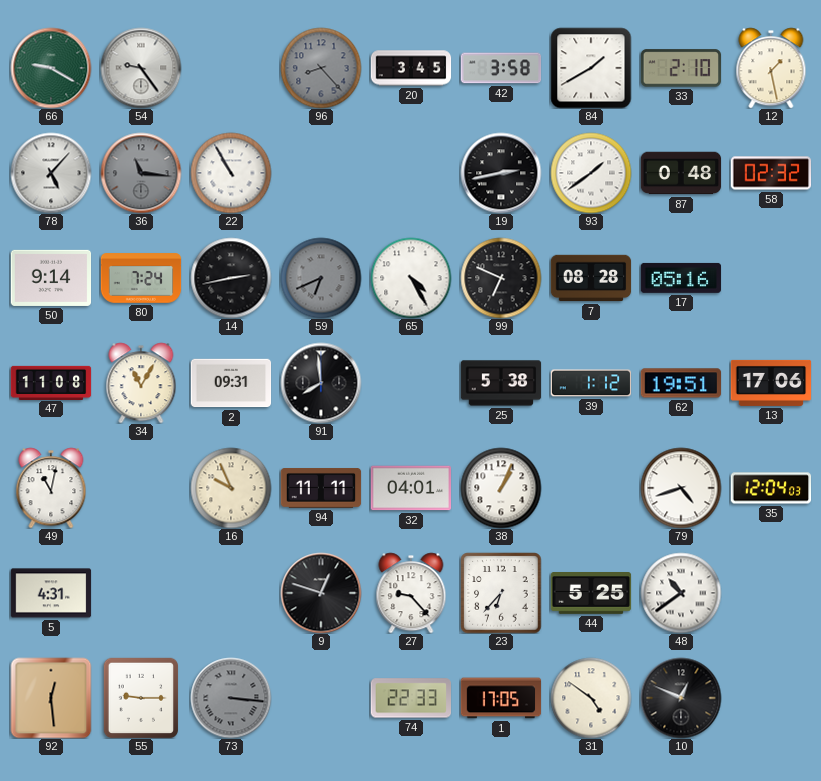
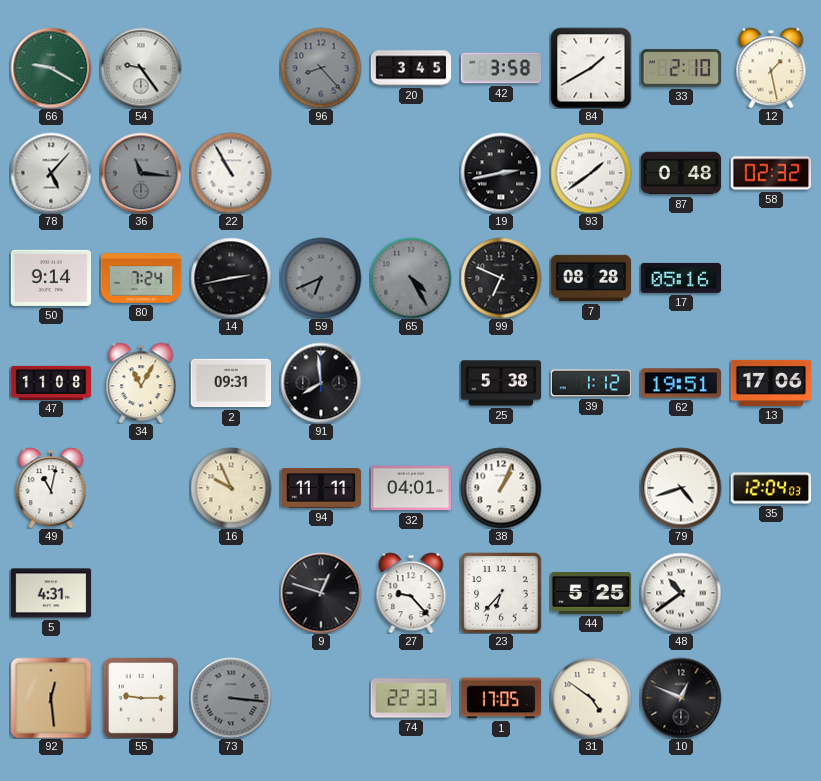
65 dial: white -> grey
